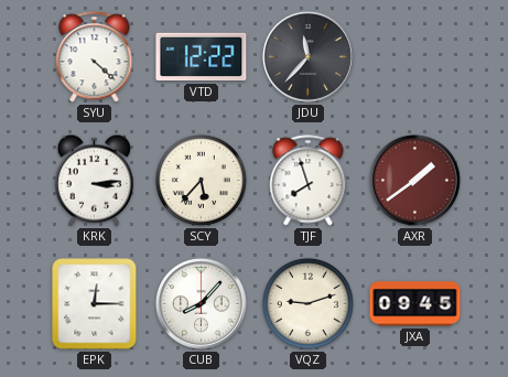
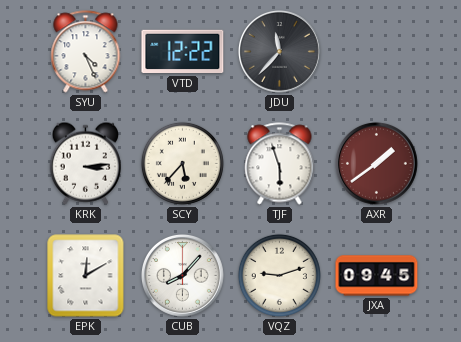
SYU: 4:22 -> 4:26
TJF: 7:57 -> 5:57
EPK: 12:15 -> 12:10
